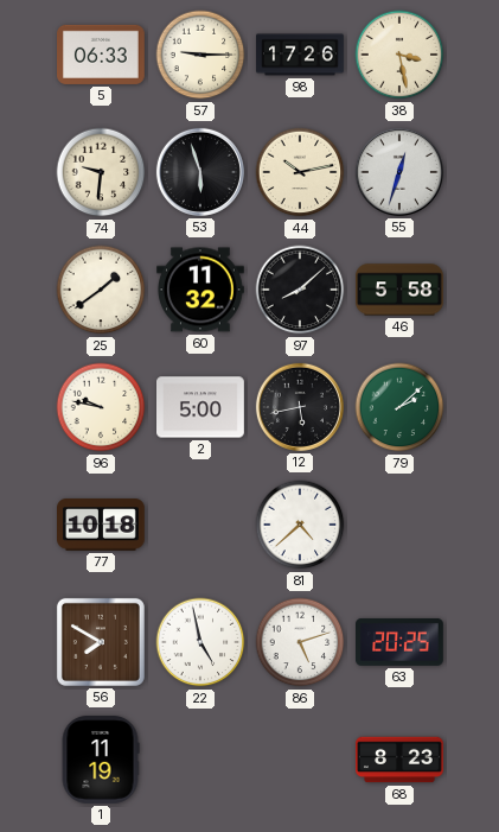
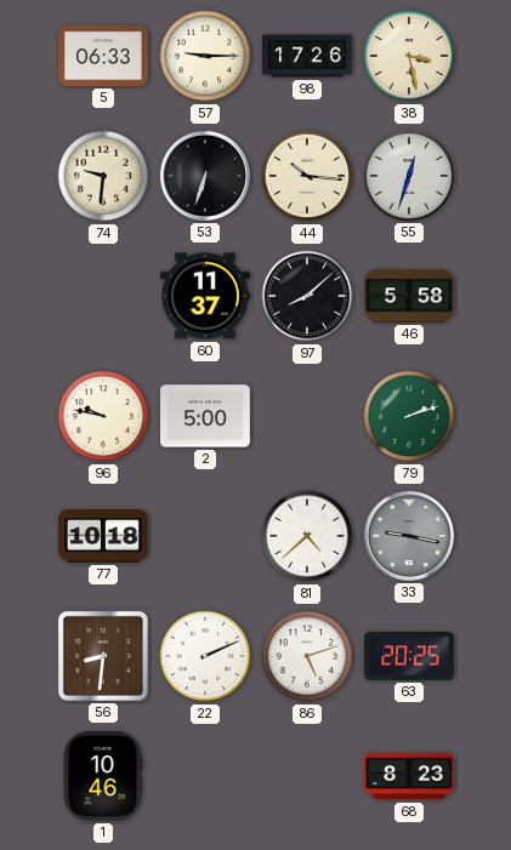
53: 5:57 -> 6:33
44: 10:13 -> 10:16
25: 1:39 -> none
60: 11:32 -> 11:37
12: 5:43 -> none
79: 2:08 -> 2:12
33: none -> 9:17
56: 7:50 -> 8:31
22: 4:58 -> 2:11
1: 11:19 -> 10:46
